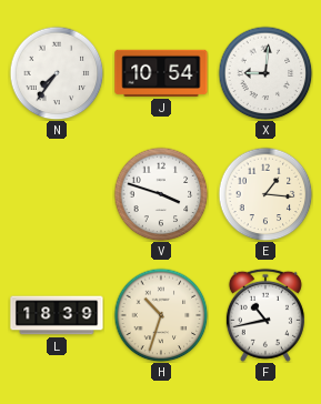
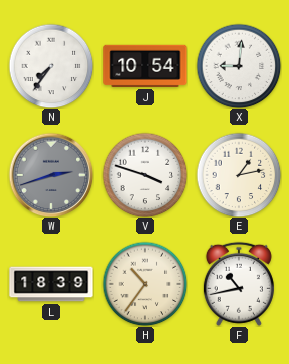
W: none -> 2:42
E: 1:16 -> 1:13
H: 10:33 -> 10:36
